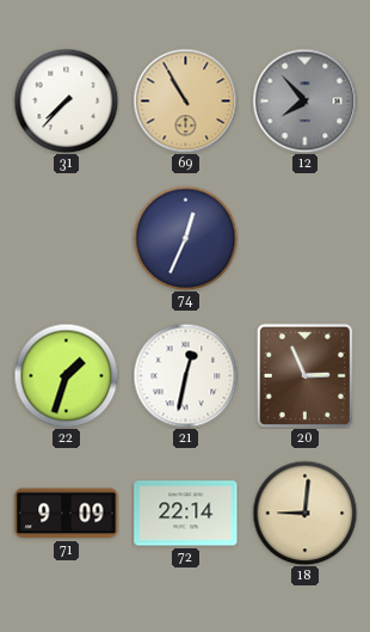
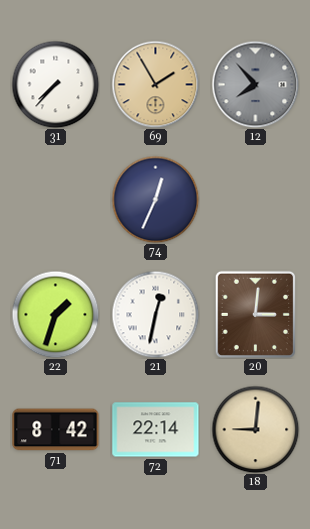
69: 10:55 -> 1:55
20: 2:56 -> 3:01
71: 9:09 -> 8:42
